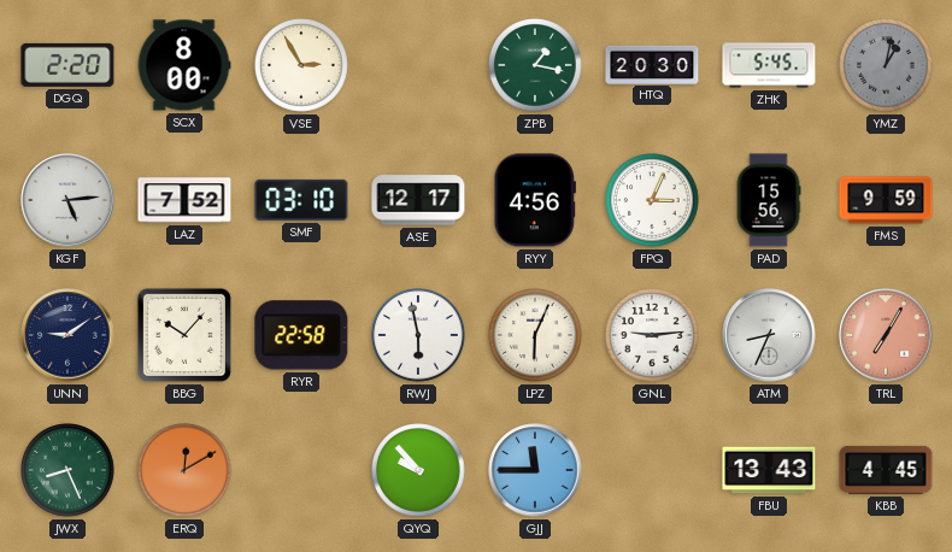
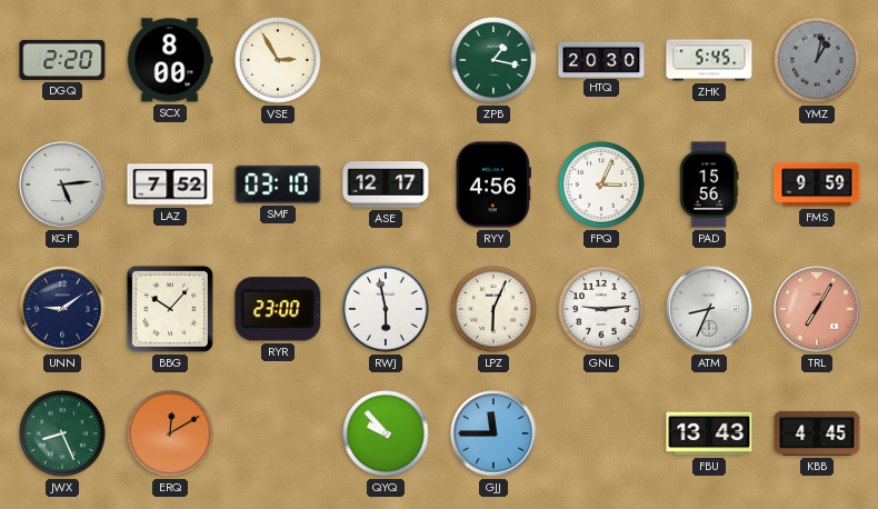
RYR: 22:58 -> 23:00
